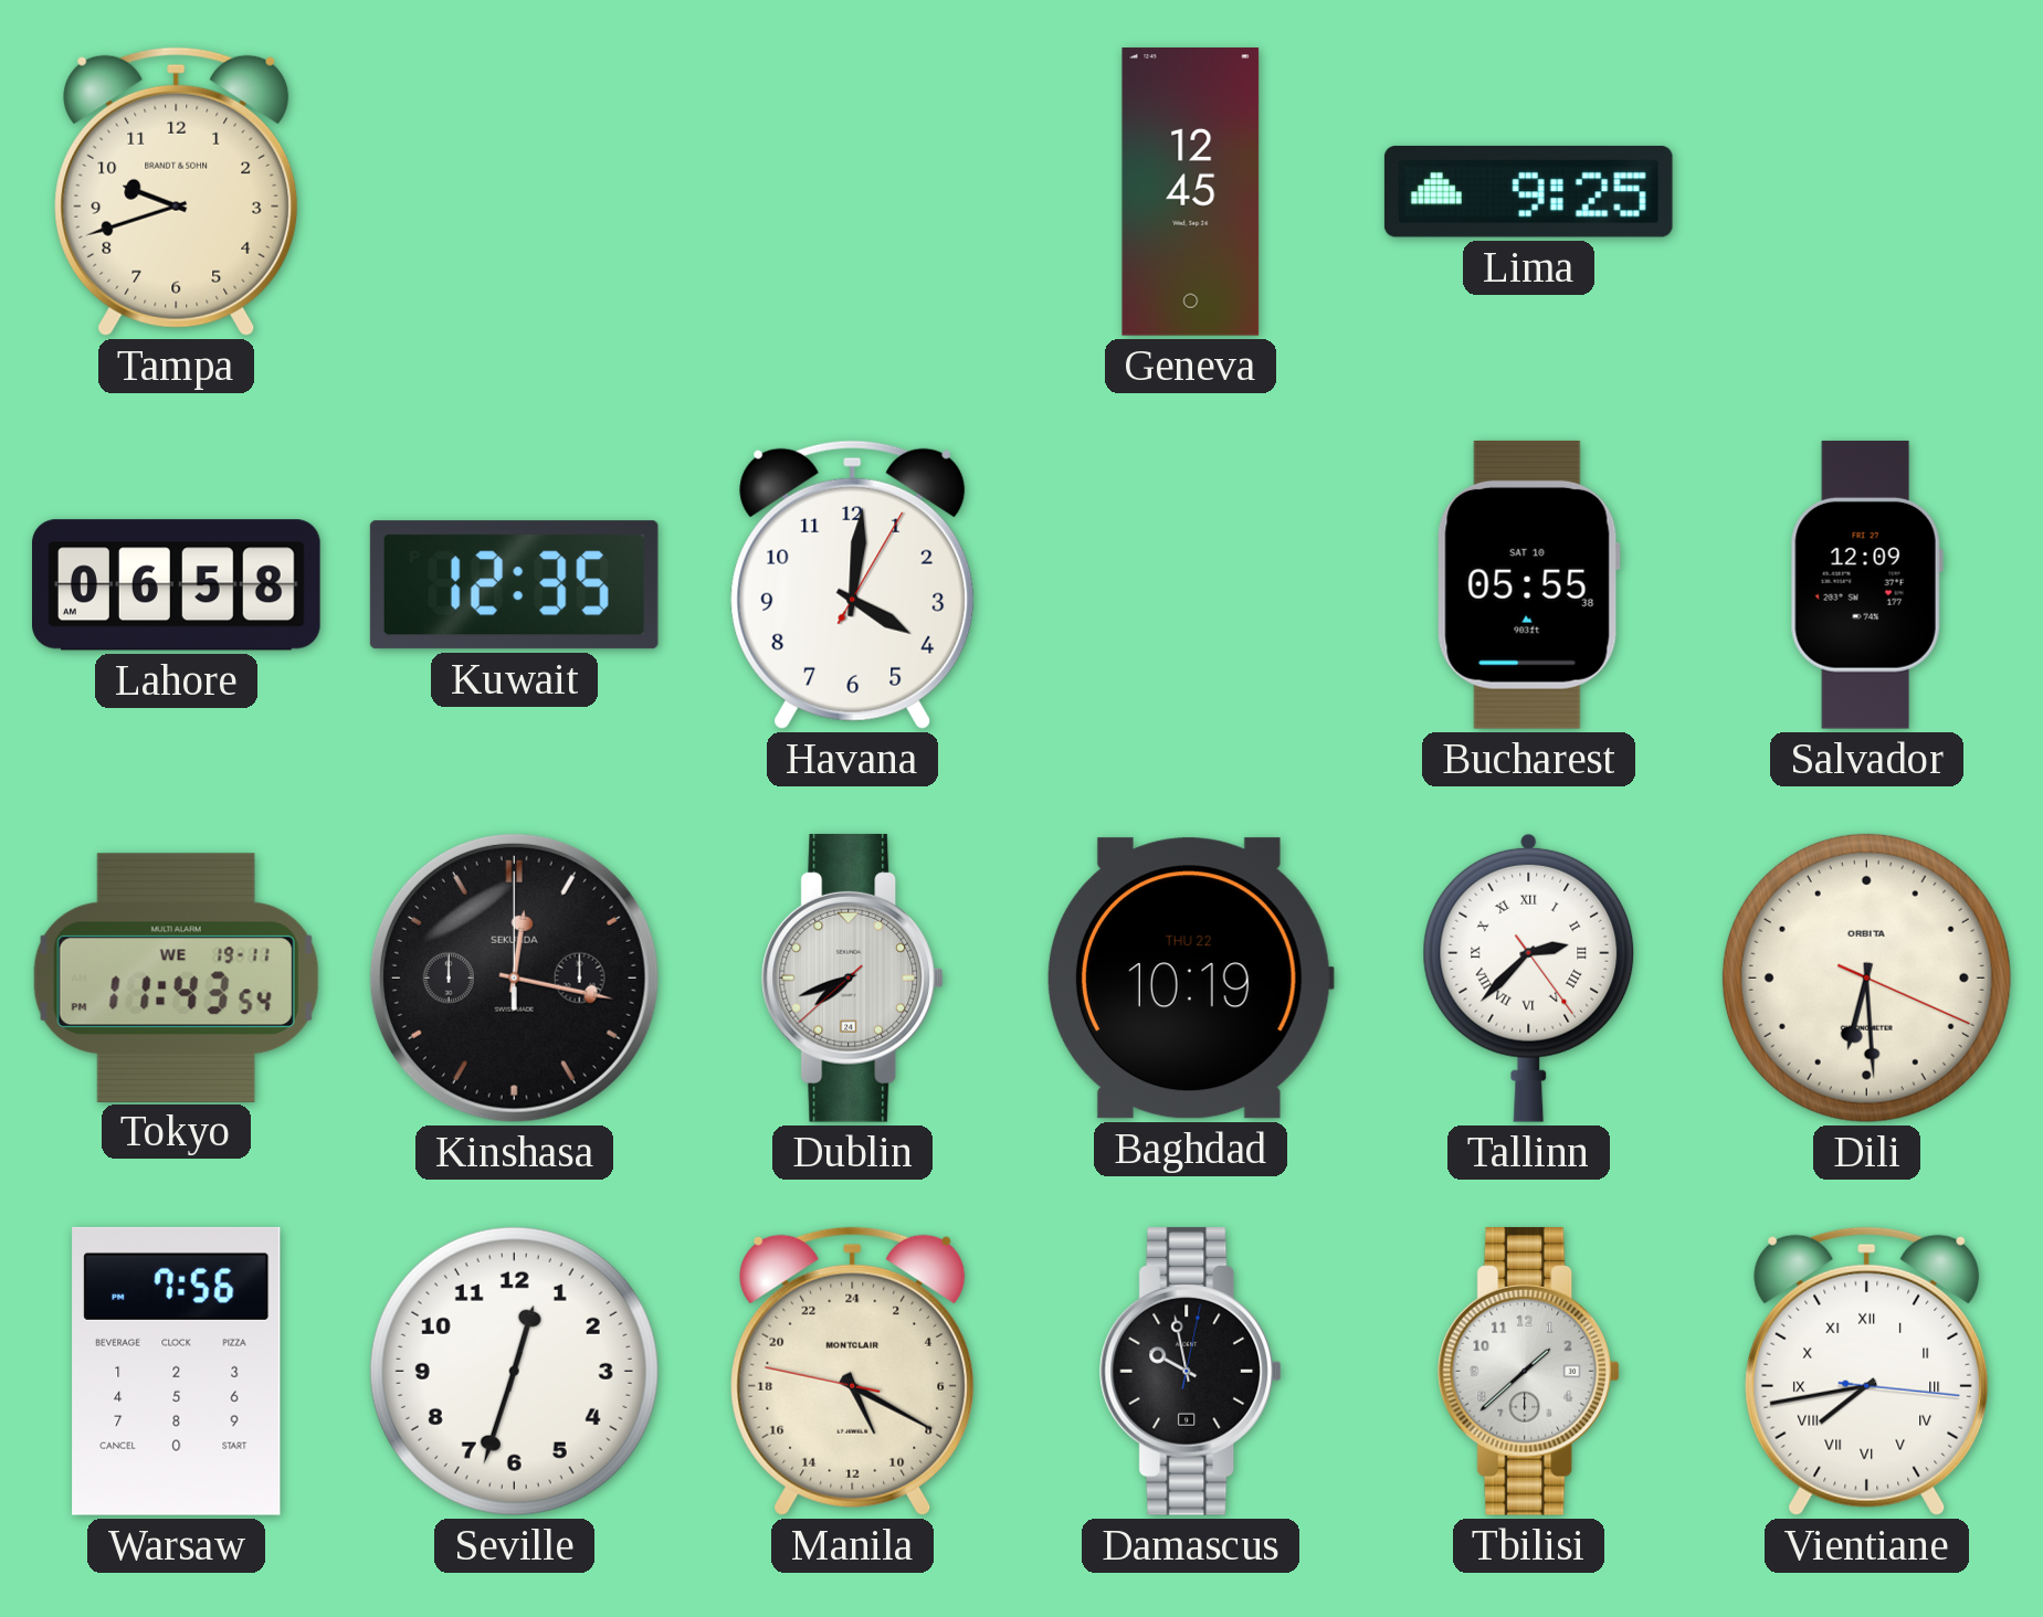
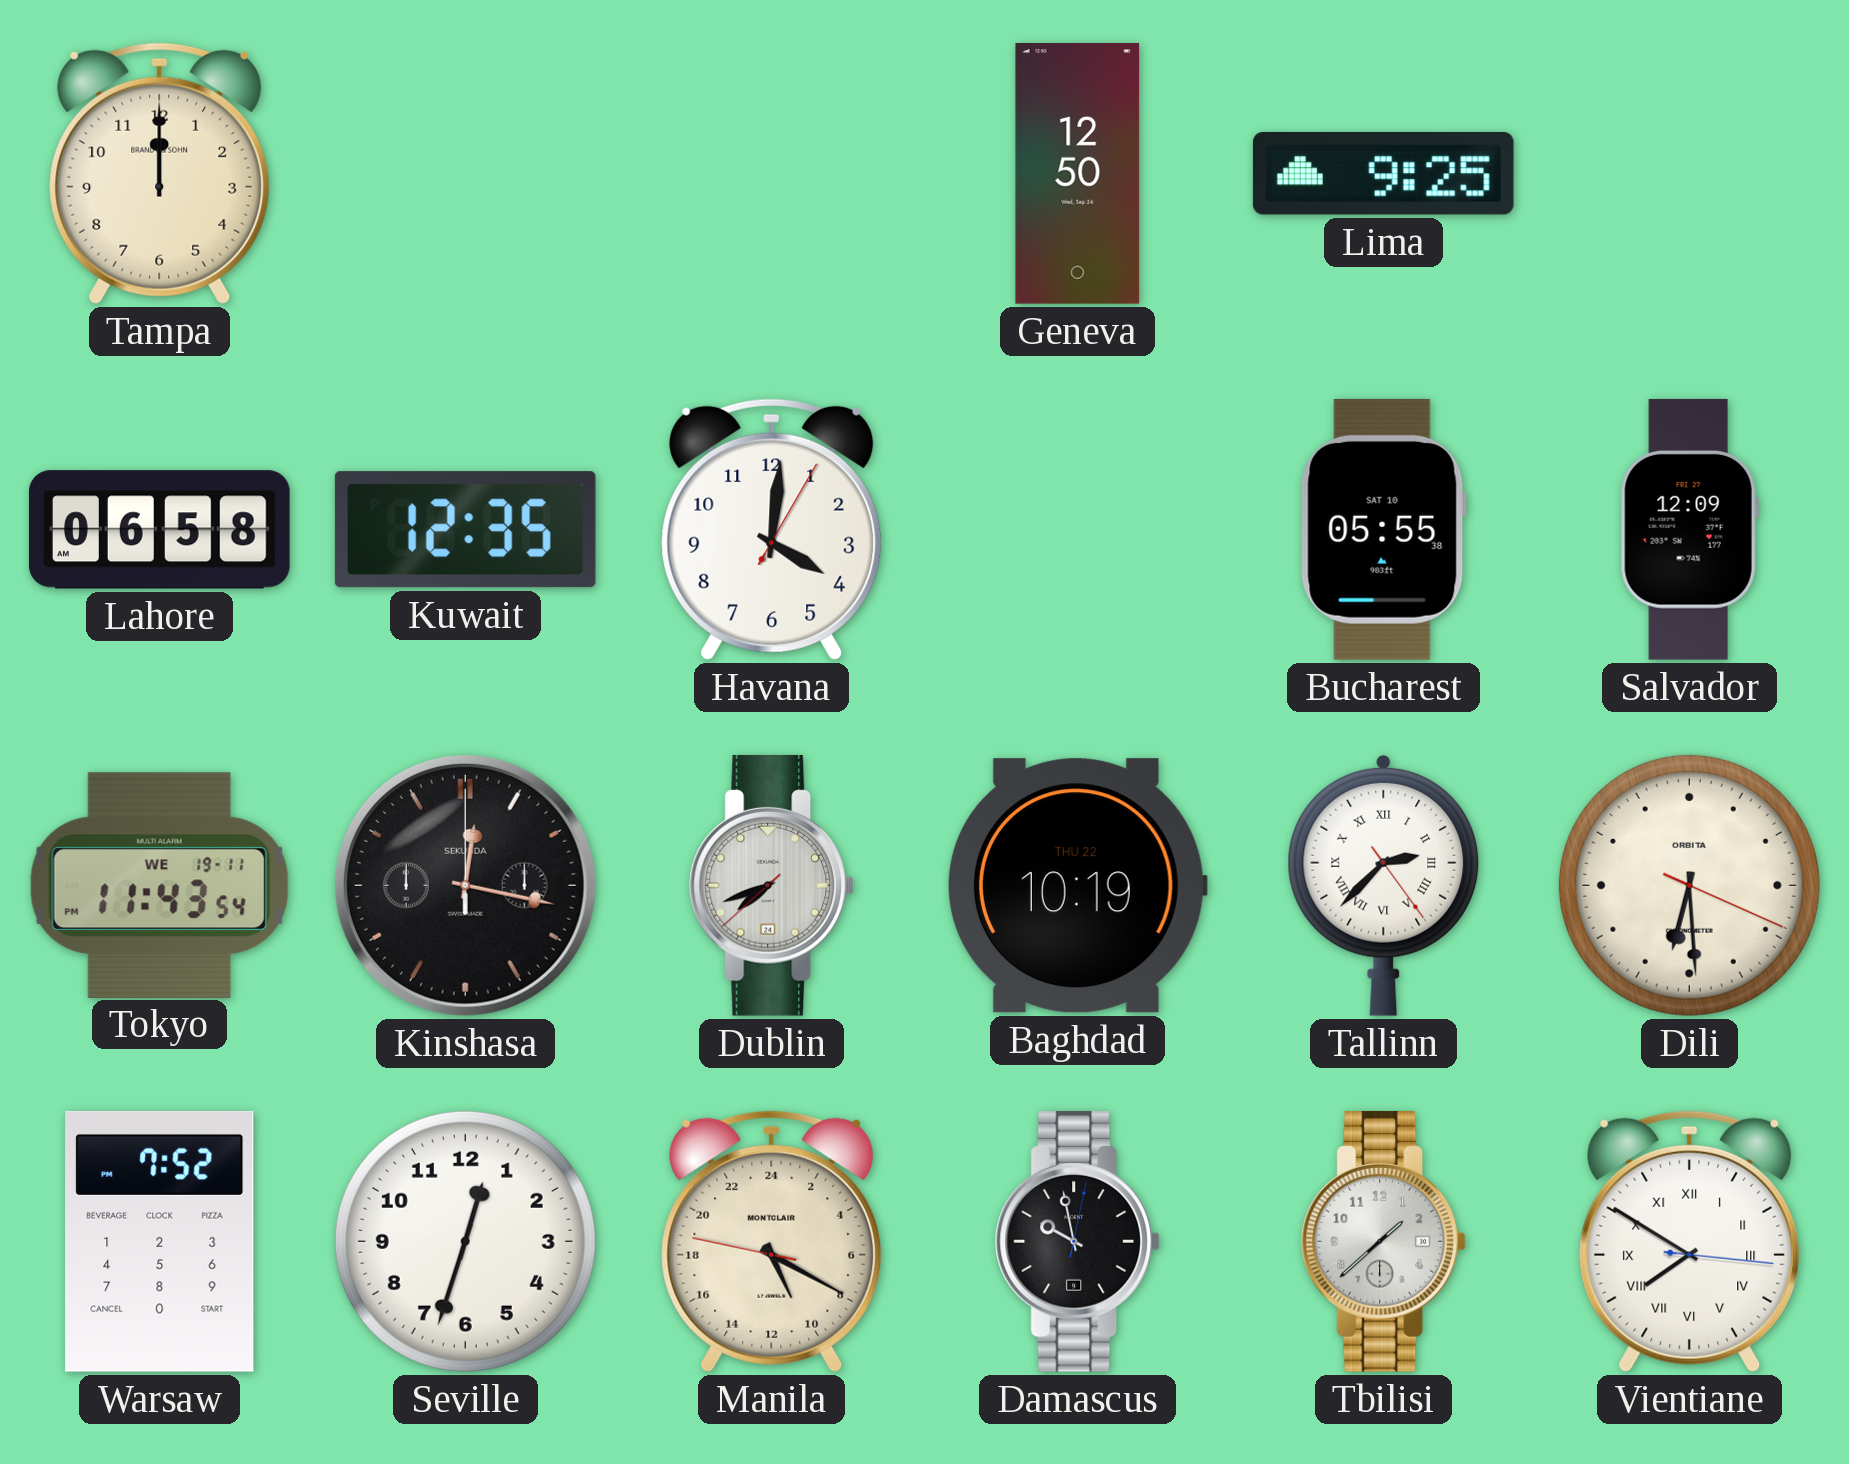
Tampa: 9:42 -> 12:00
Geneva: 12:45 -> 12:50
Warsaw: 7:56 -> 7:52
Vientiane: 7:43 -> 7:50
